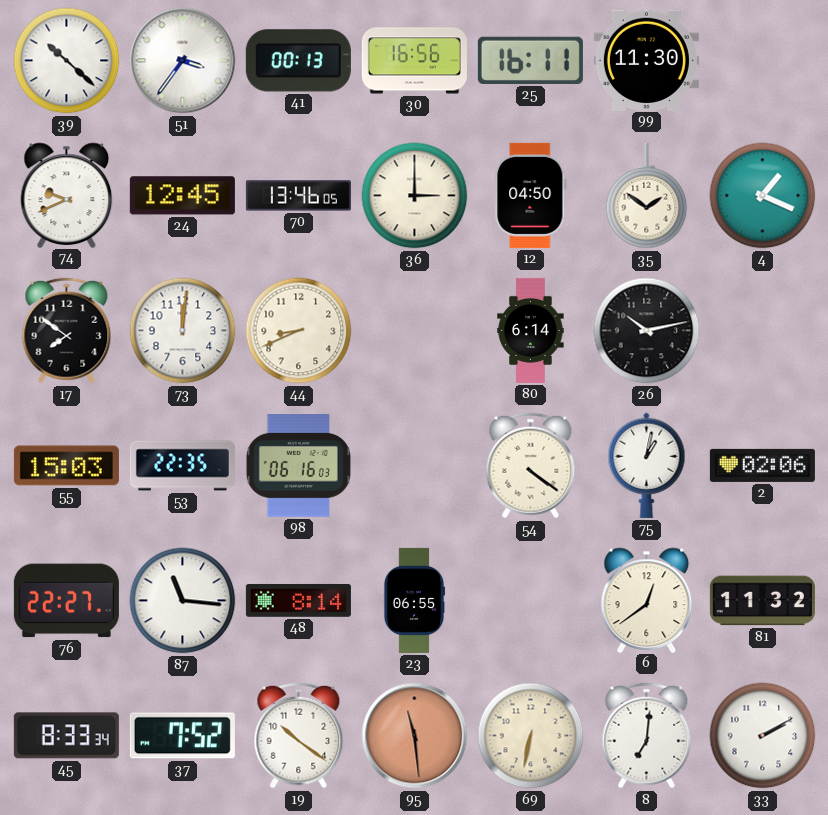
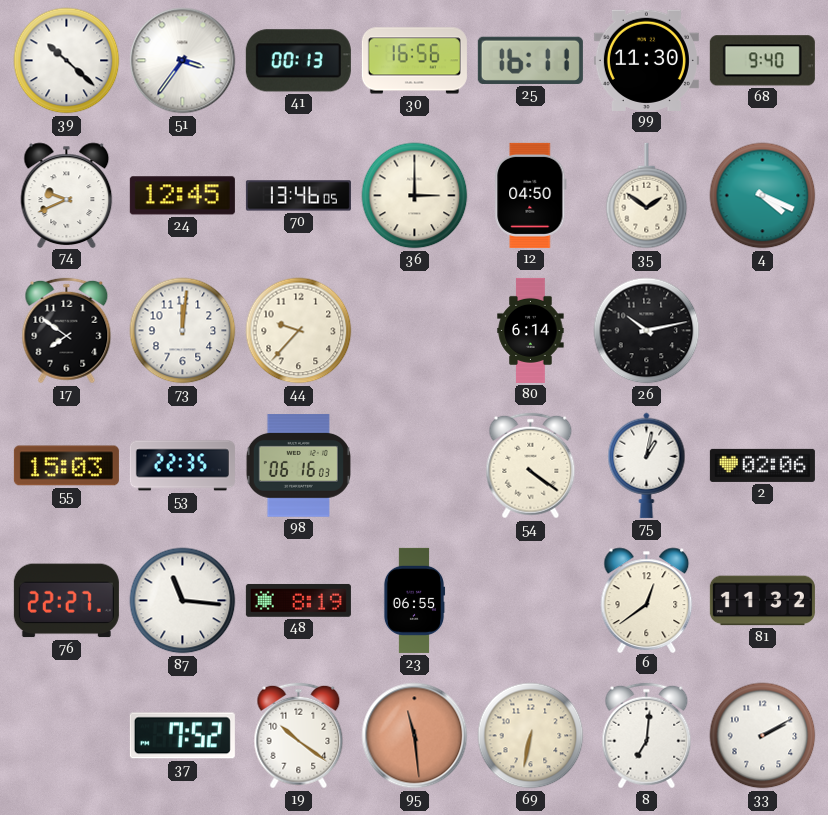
68: none -> 9:40
4: 1:19 -> 4:19
44: 8:41 -> 9:37
48: 8:14 -> 8:19
45: 8:33 -> none
